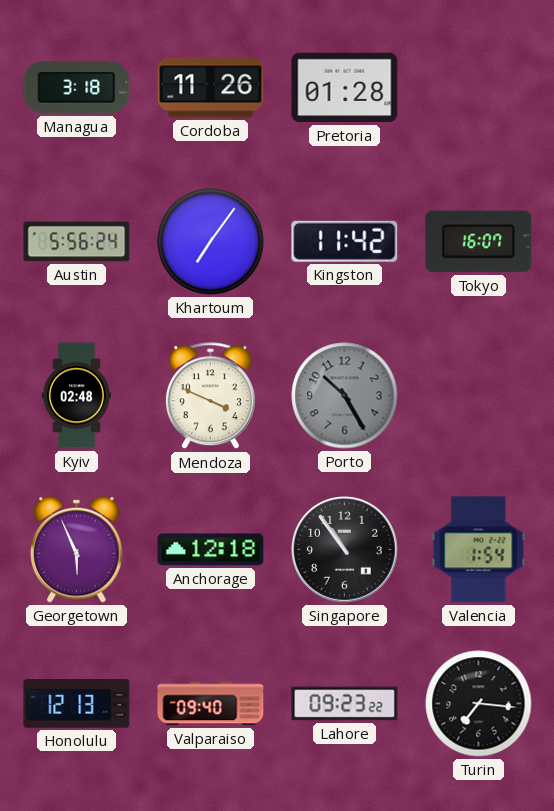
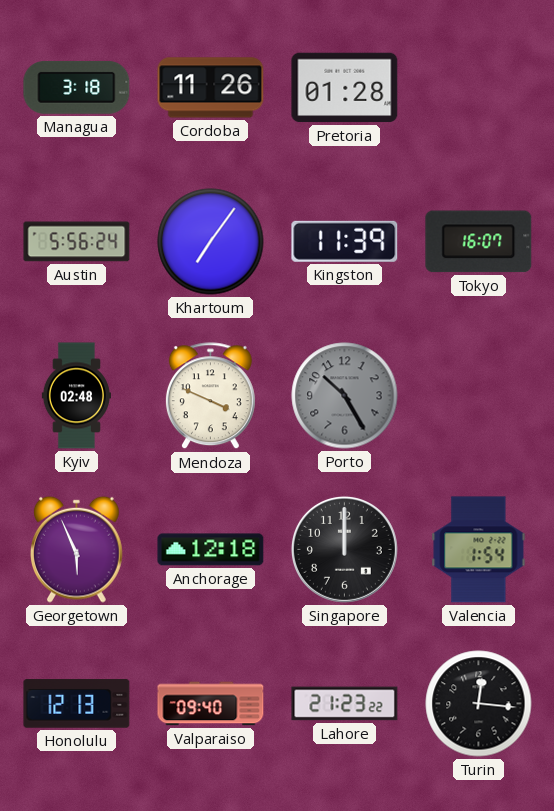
Kingston: 11:42 -> 11:39
Singapore: 10:54 -> 12:00
Lahore: 09:23 -> 21:23
Turin: 7:16 -> 12:16
